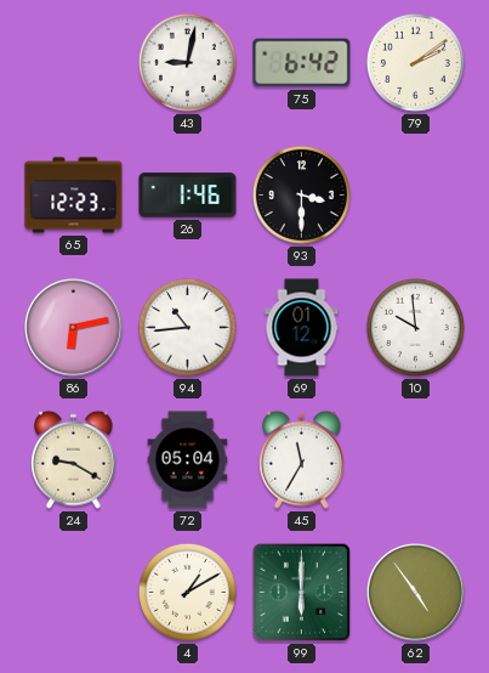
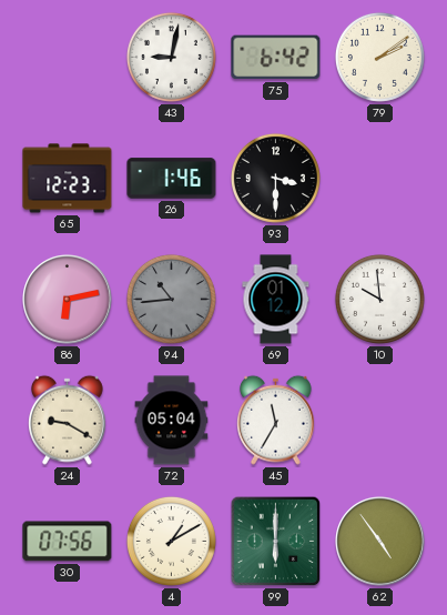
94 dial: white -> grey
30: none -> 07:56
